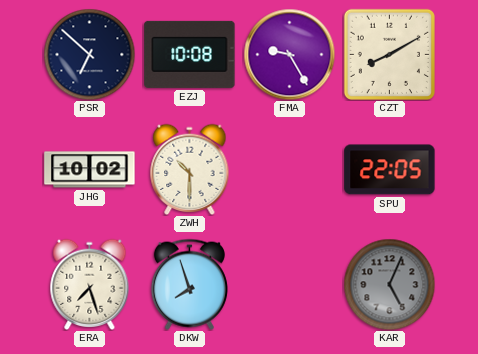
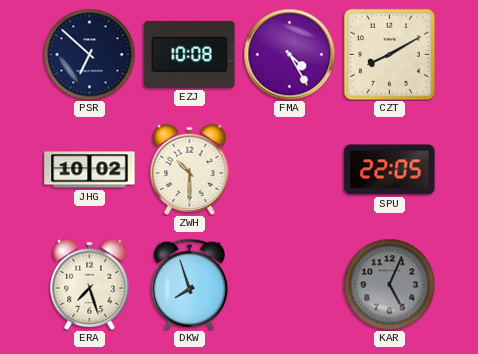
FMA: 9:25 -> 4:25
